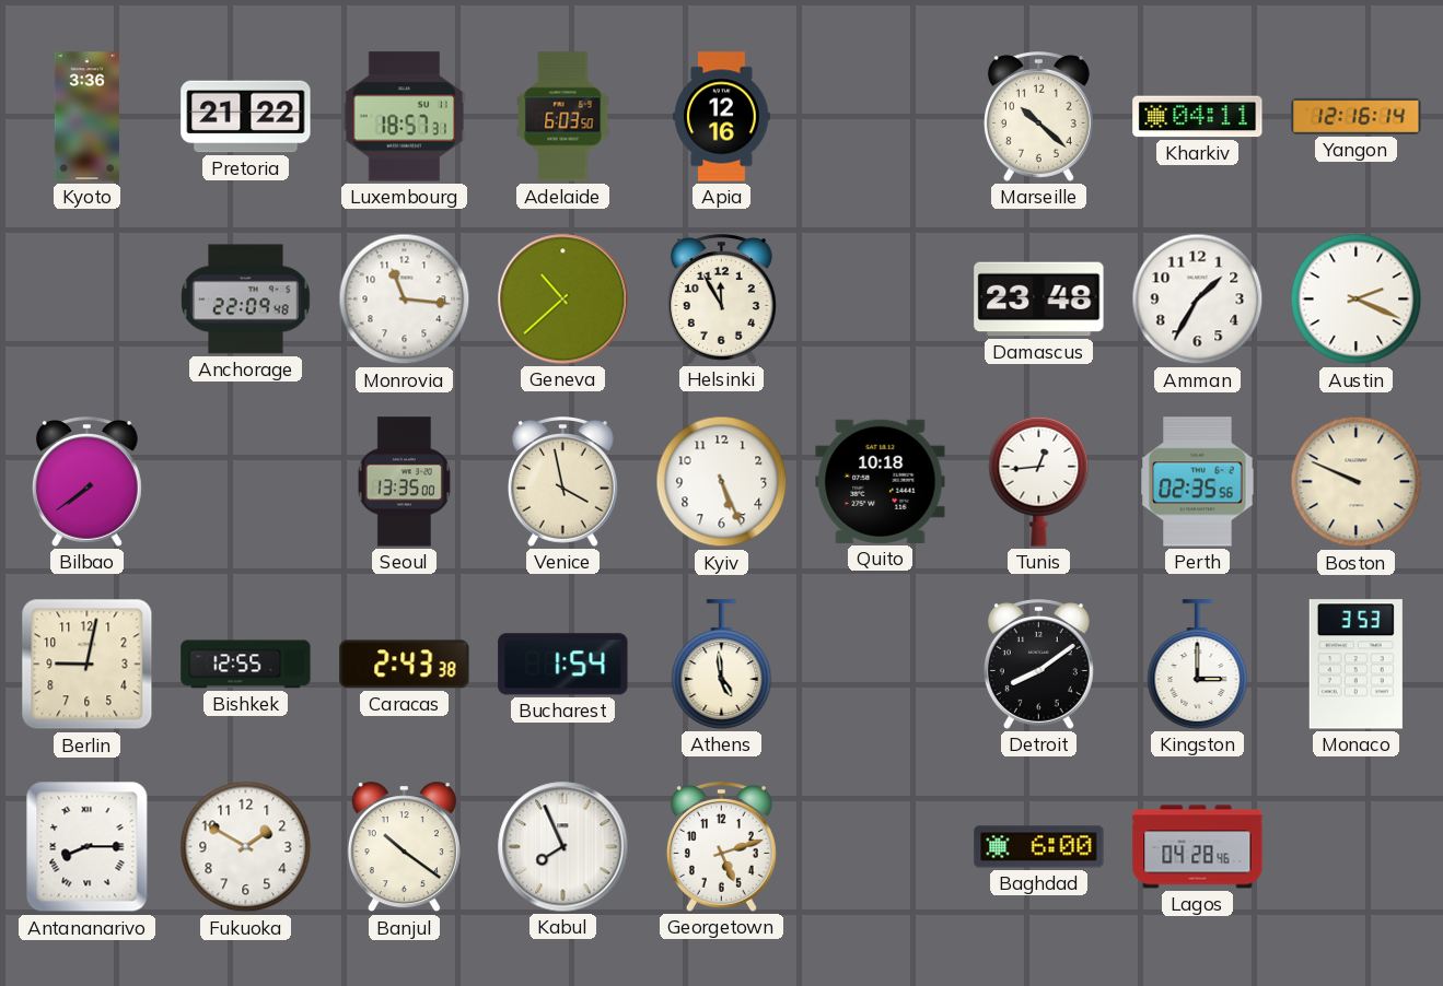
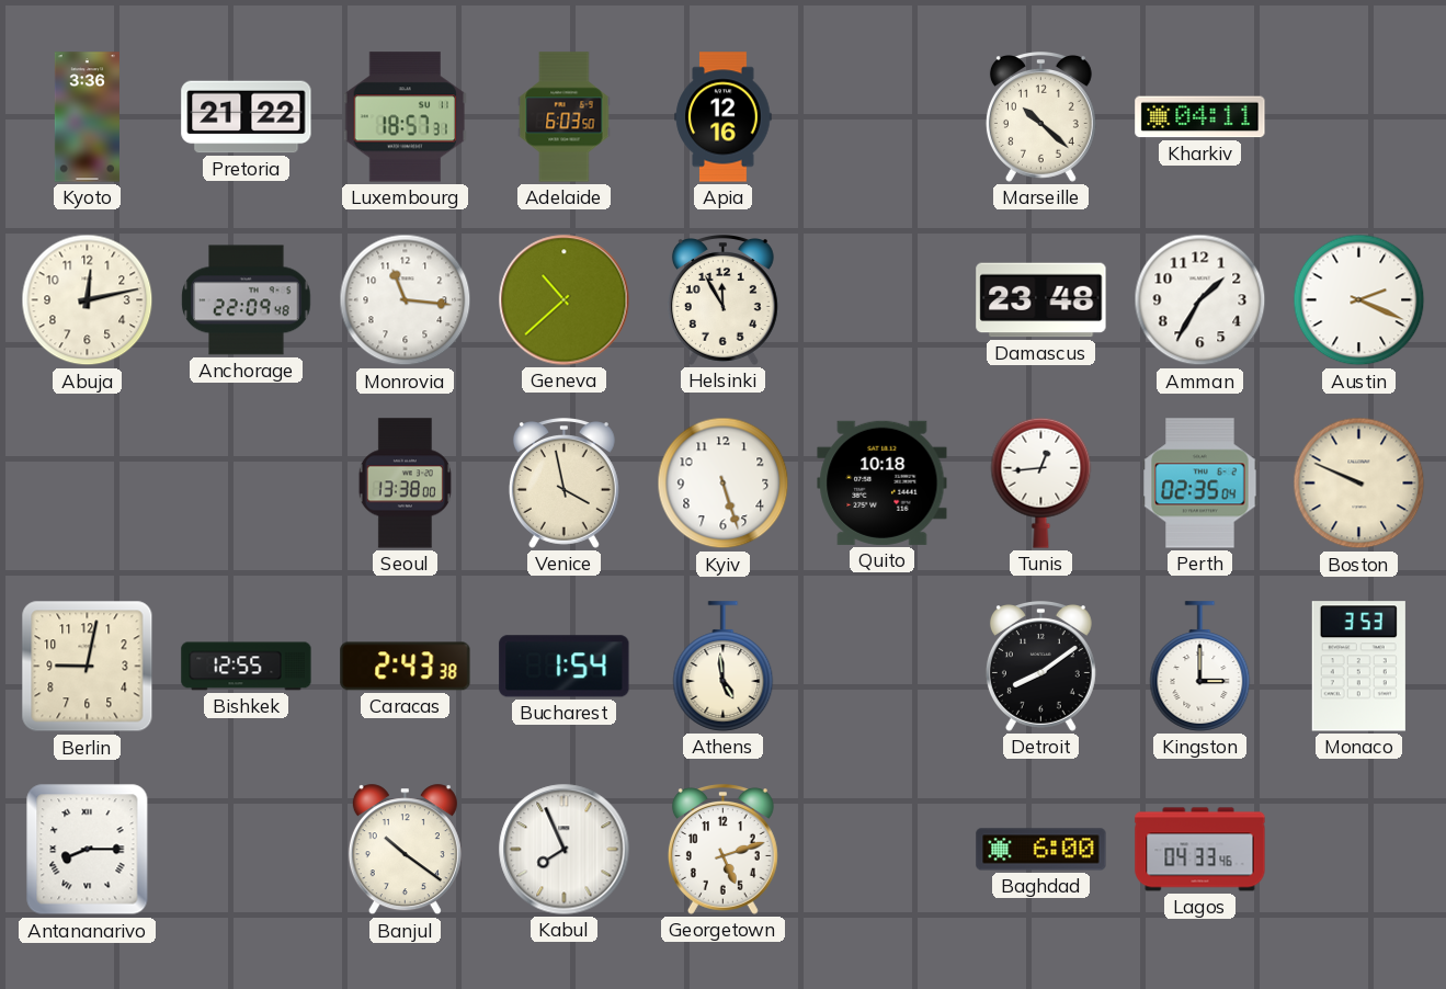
Yangon: 12:16 -> none
Abuja: none -> 12:13
Bilbao: 7:39 -> none
Seoul: 13:35 -> 13:38
Kyiv: 5:26 -> 5:27
Perth: 02:35:56 -> 02:35:04
Fukuoka: 1:50 -> none
Lagos: 04:28 -> 04:33
